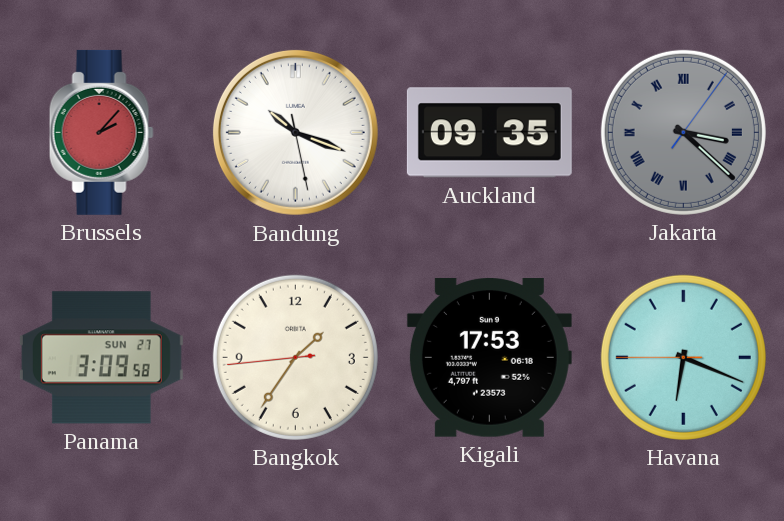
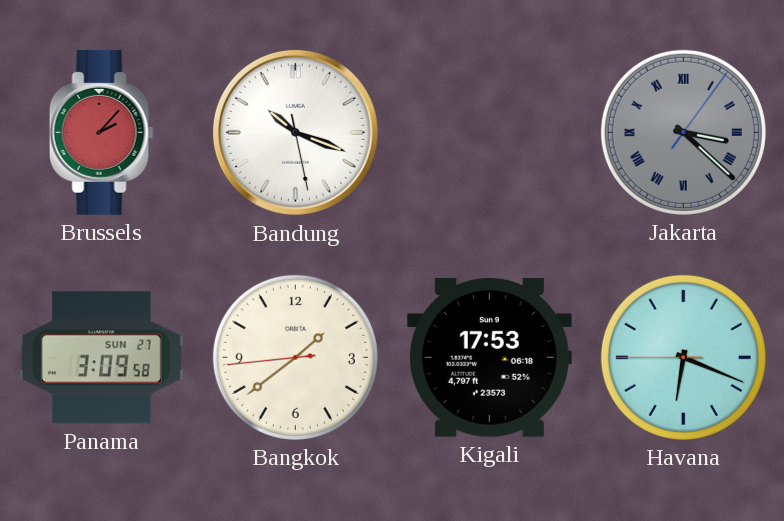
Auckland: 09:35 -> none
Bangkok: 1:35 -> 1:38
